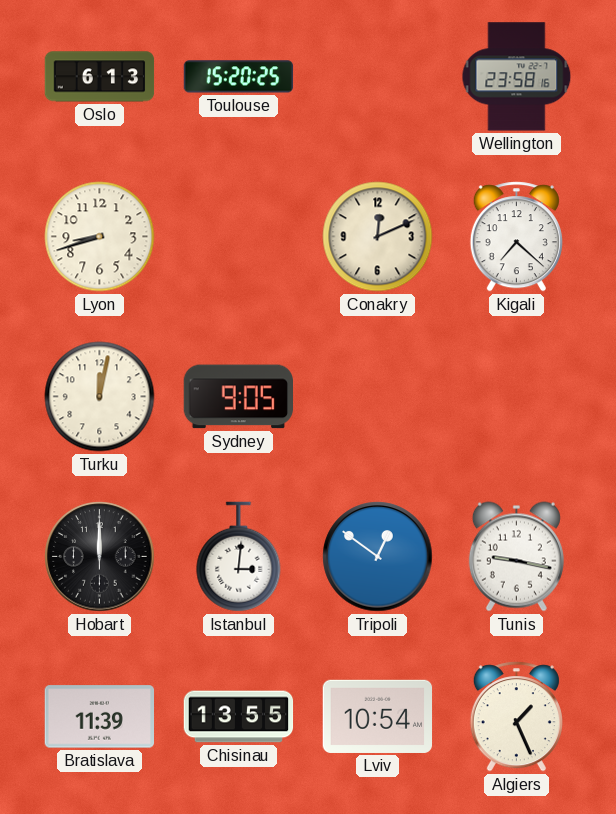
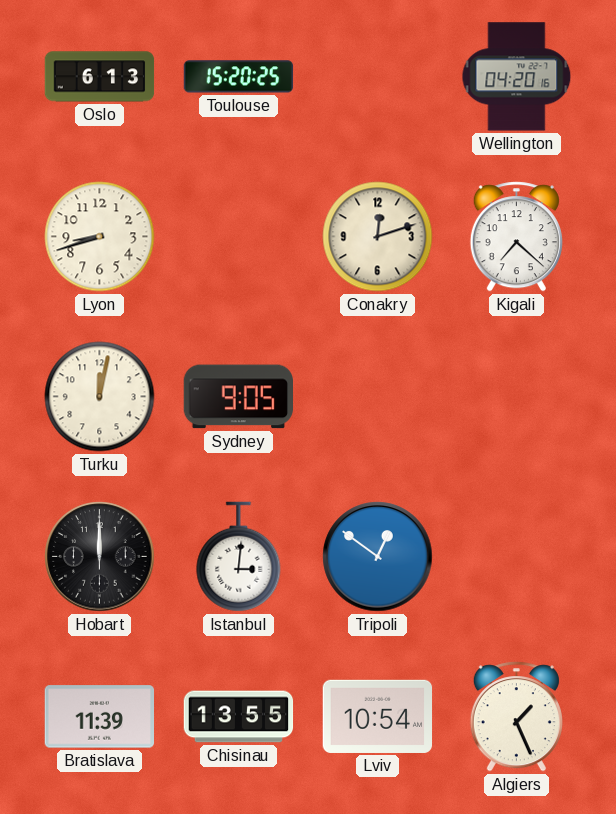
Wellington: 23:58 -> 04:20
Conakry: 12:11 -> 12:12
Tunis: 9:17 -> none
